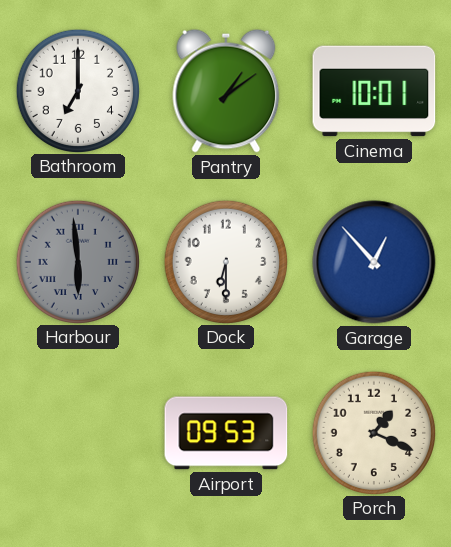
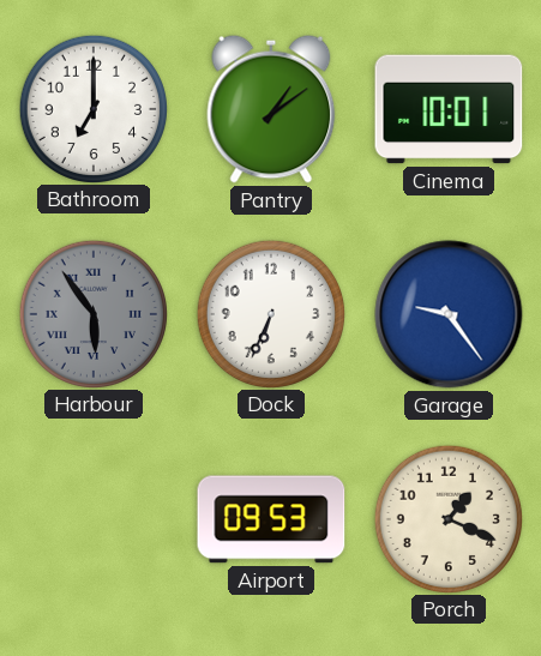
Harbour: 5:59 -> 5:54
Dock: 6:30 -> 6:34
Garage: 12:53 -> 9:24
